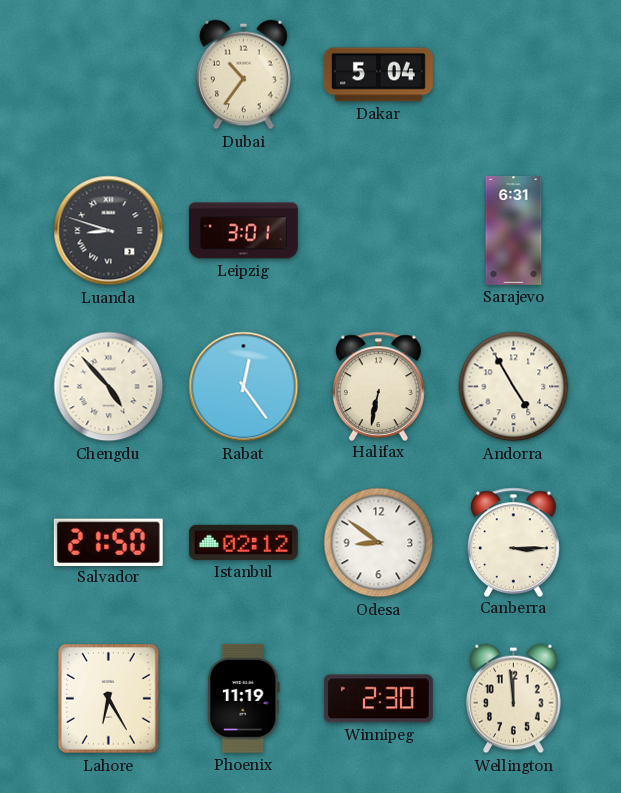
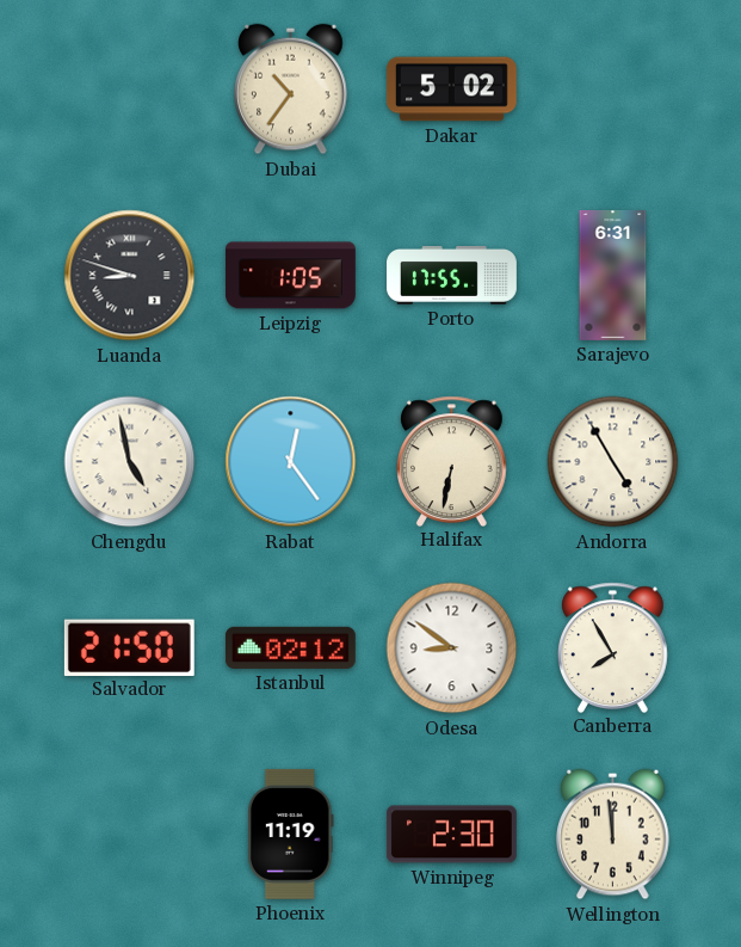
Dakar: 5:04 -> 5:02
Leipzig: 3:01 -> 1:05
Porto: none -> 17:55
Chengdu: 4:53 -> 4:58
Canberra: 3:15 -> 7:55
Lahore: 6:25 -> none
